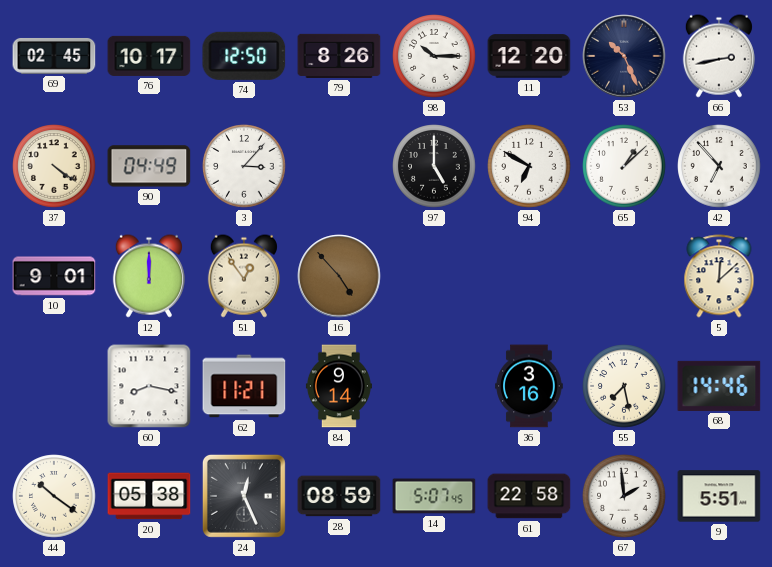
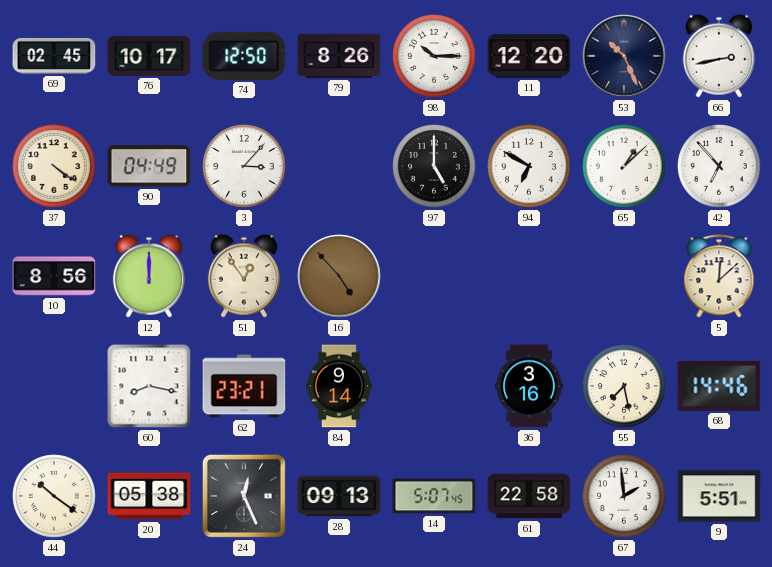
10: 9:01 -> 8:56
62: 11:21 -> 23:21
28: 08:59 -> 09:13
